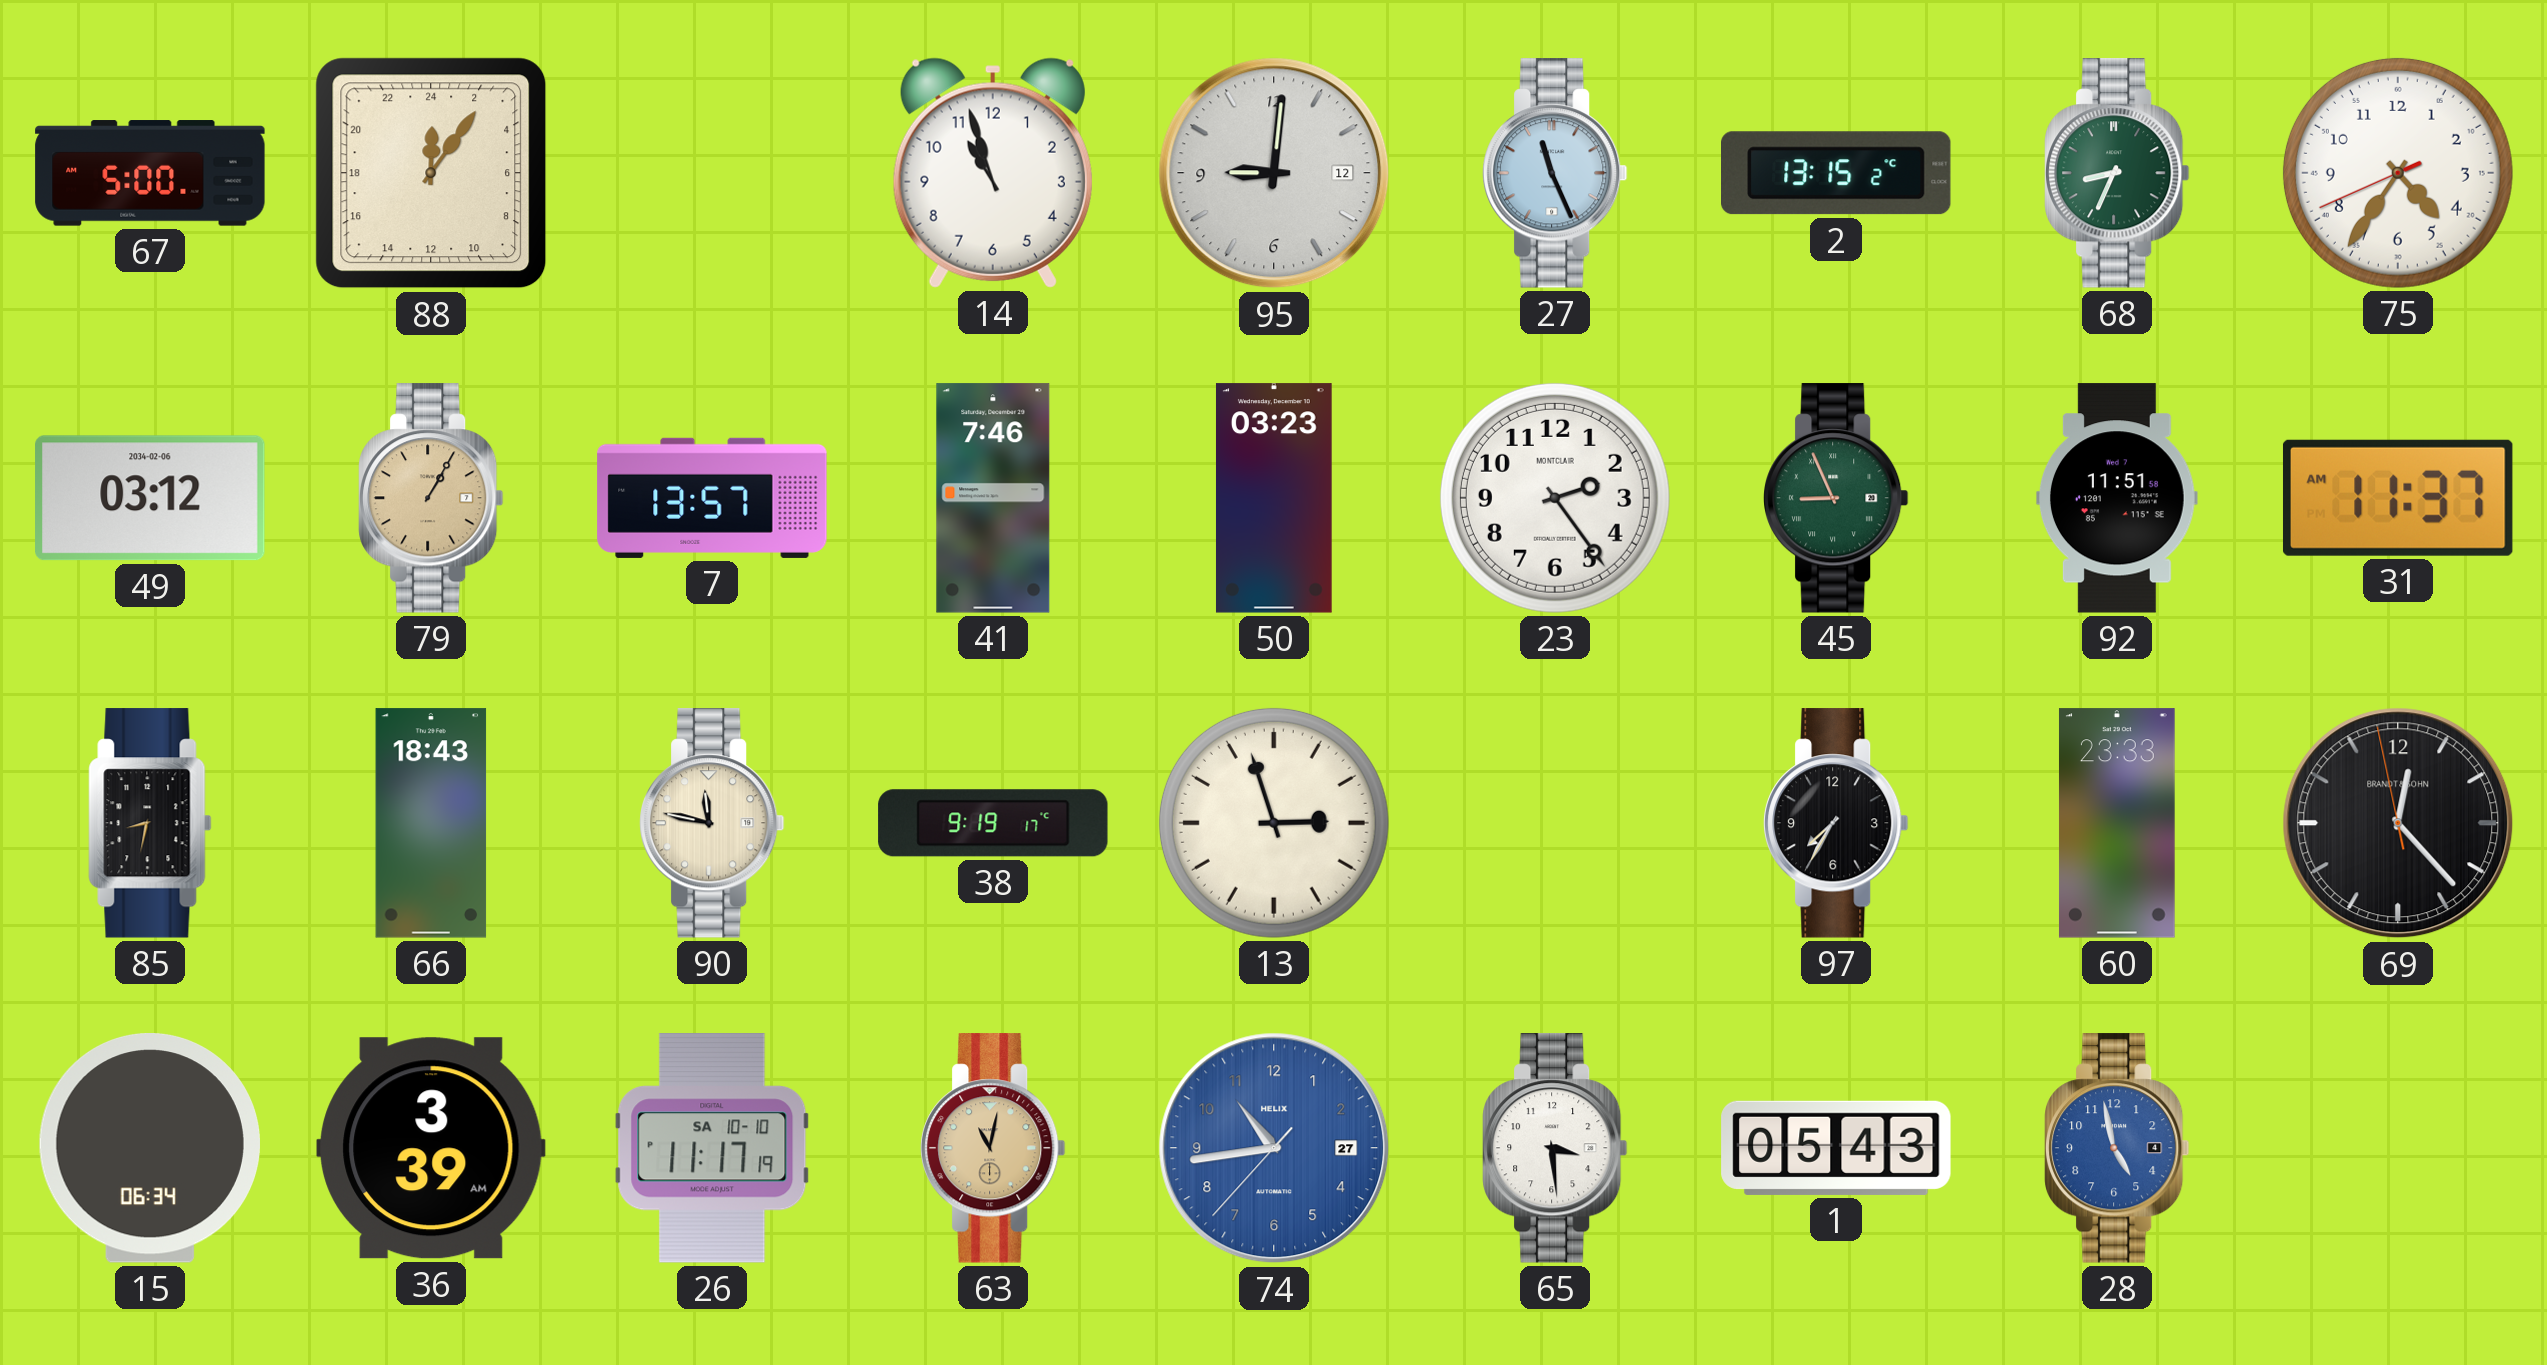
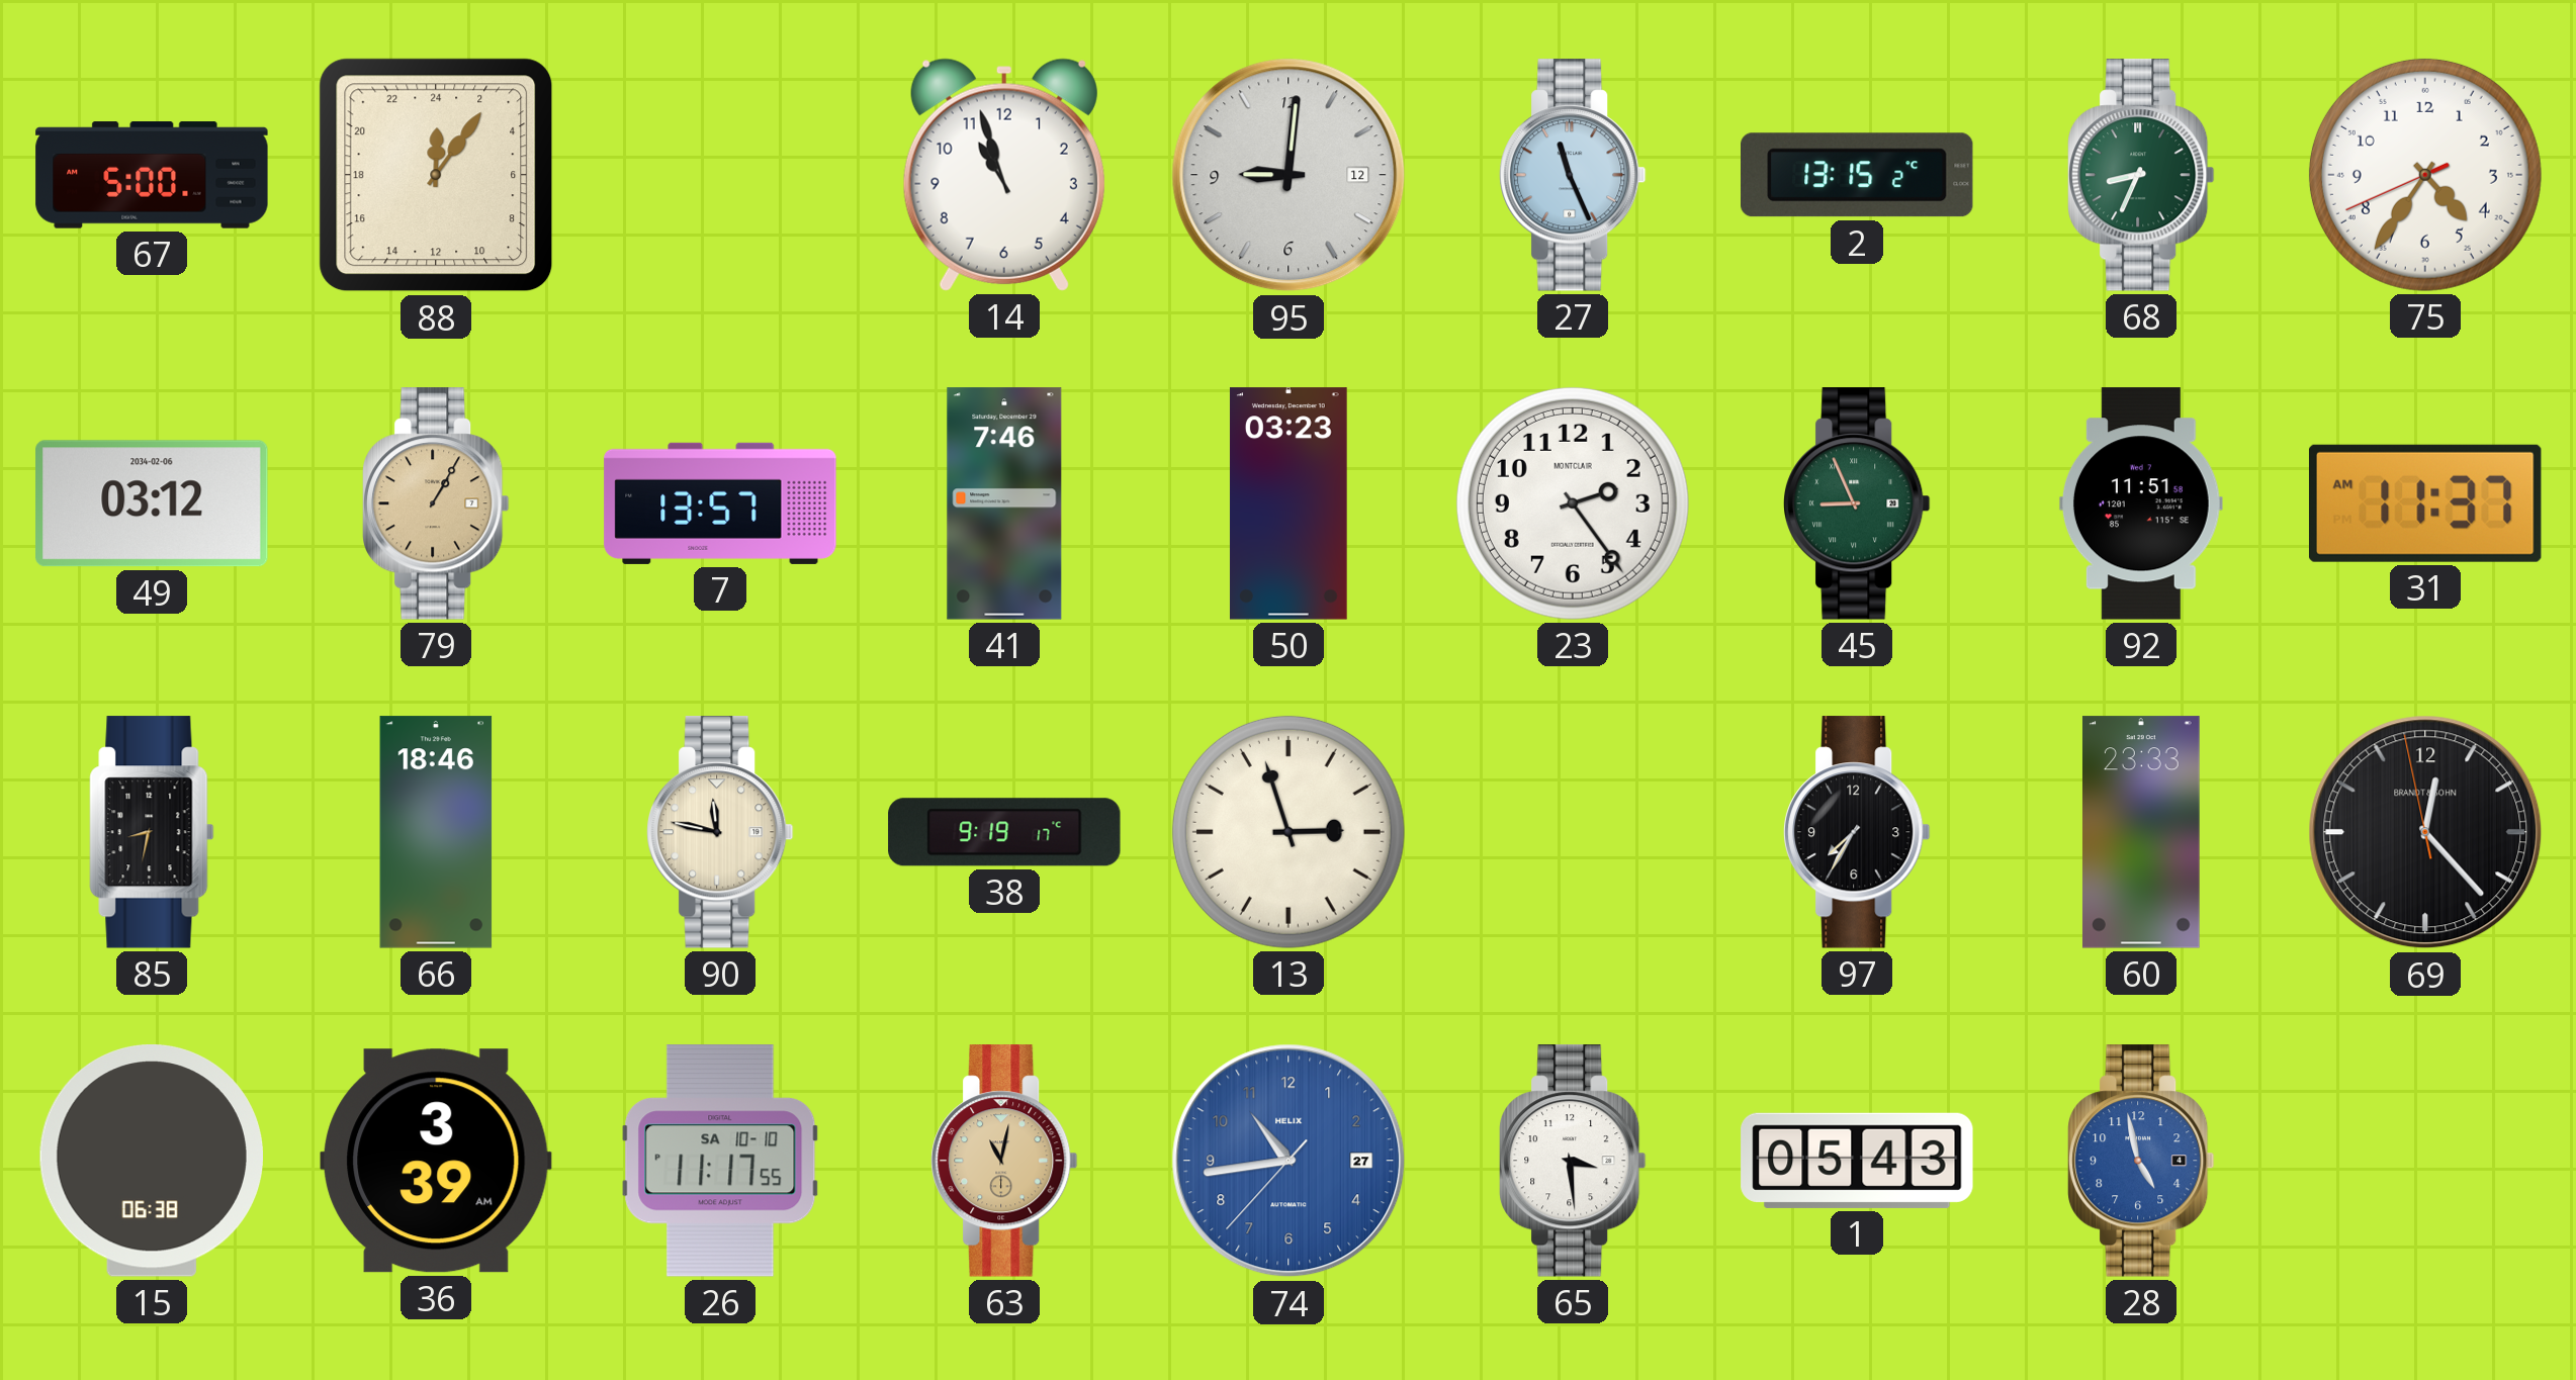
66: 18:43 -> 18:46
15: 06:34 -> 06:38
26: 11:17:19 -> 11:17:55
